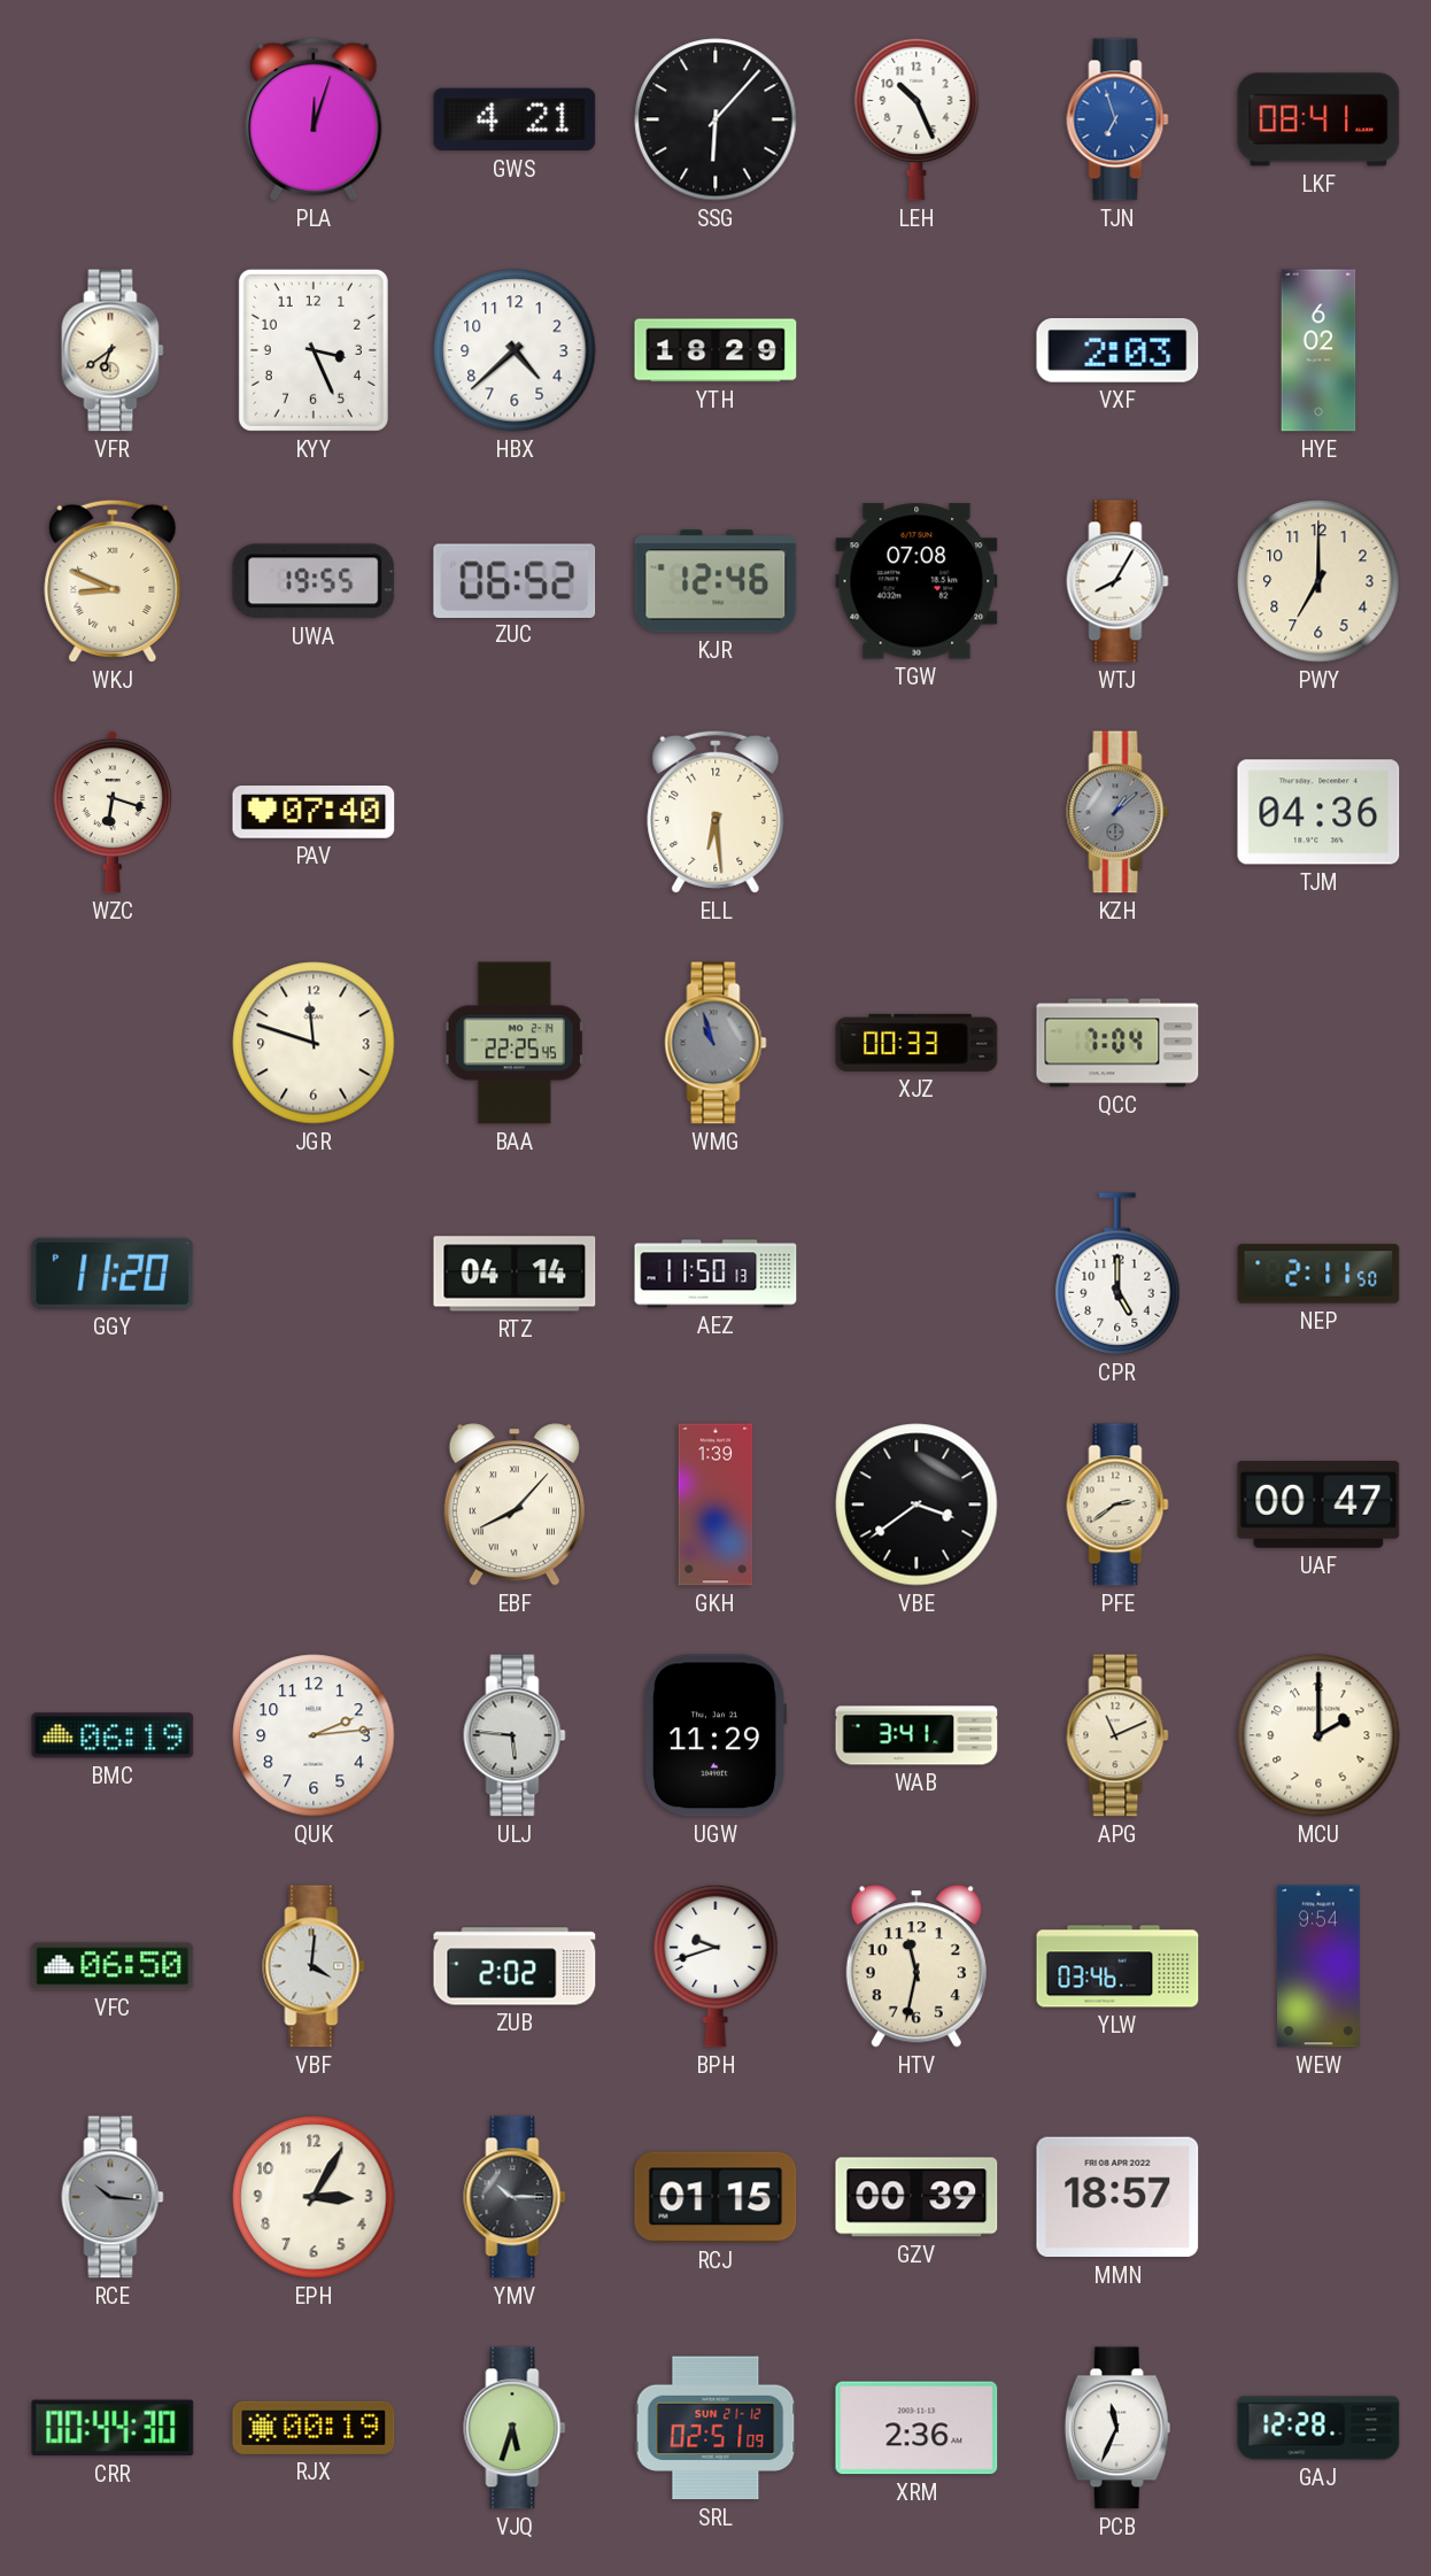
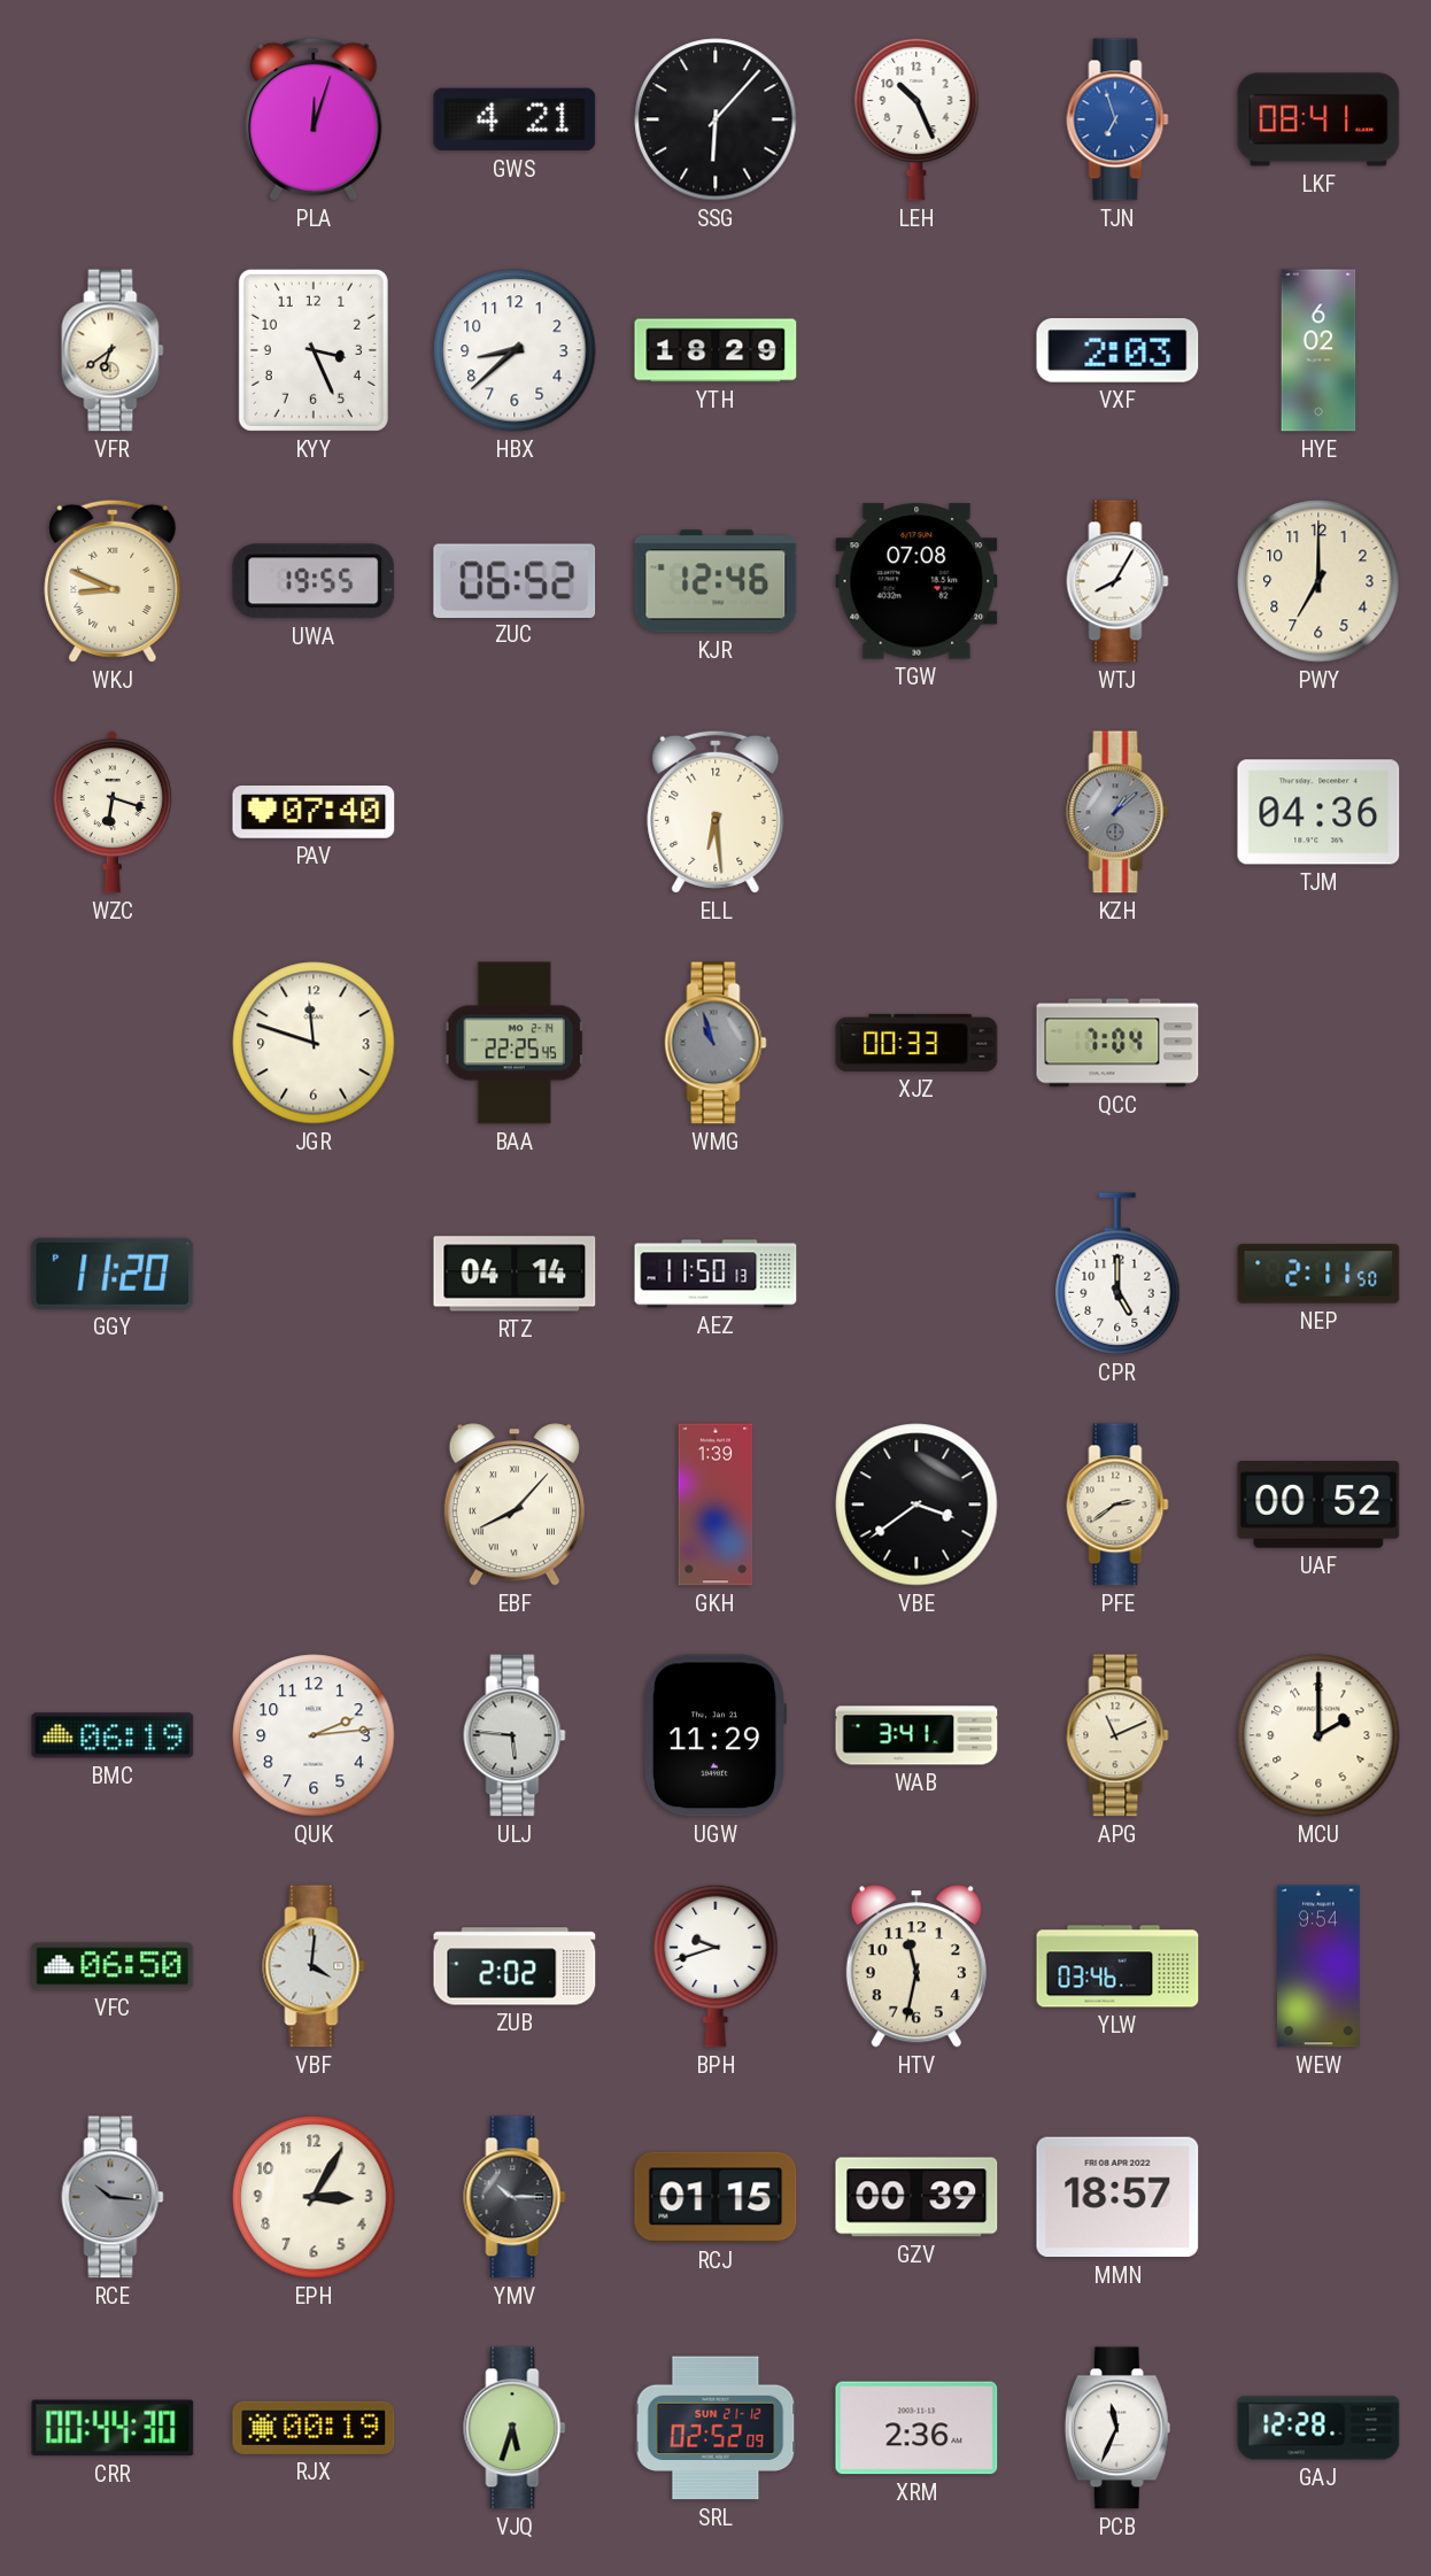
HBX: 4:38 -> 8:38
UAF: 00:47 -> 00:52
SRL: 02:51 -> 02:52
